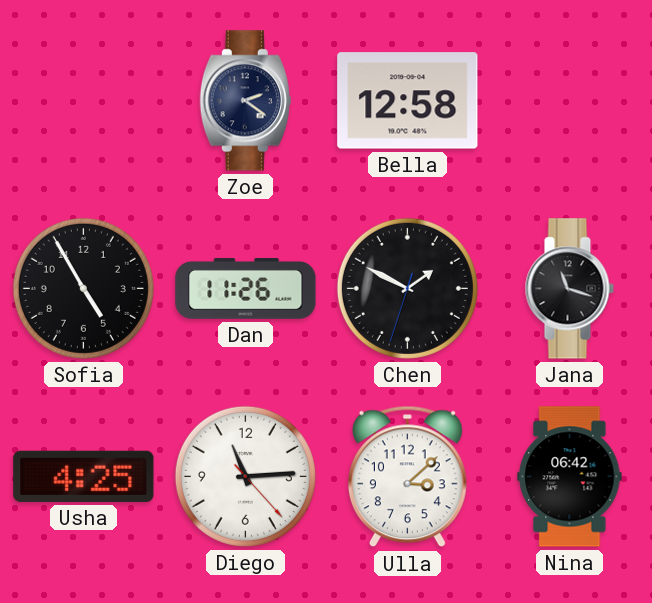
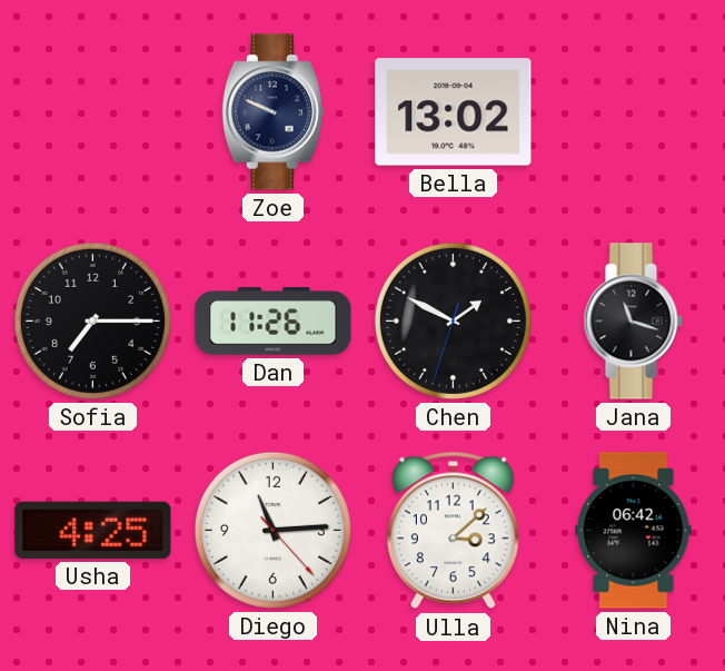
Zoe: 2:21 -> 9:49
Bella: 12:58 -> 13:02
Sofia: 4:55 -> 7:15
